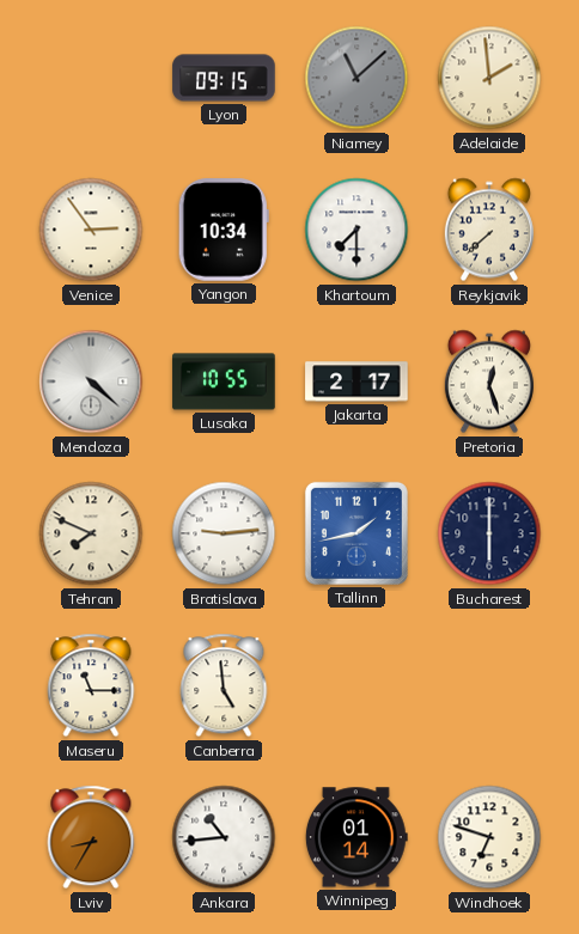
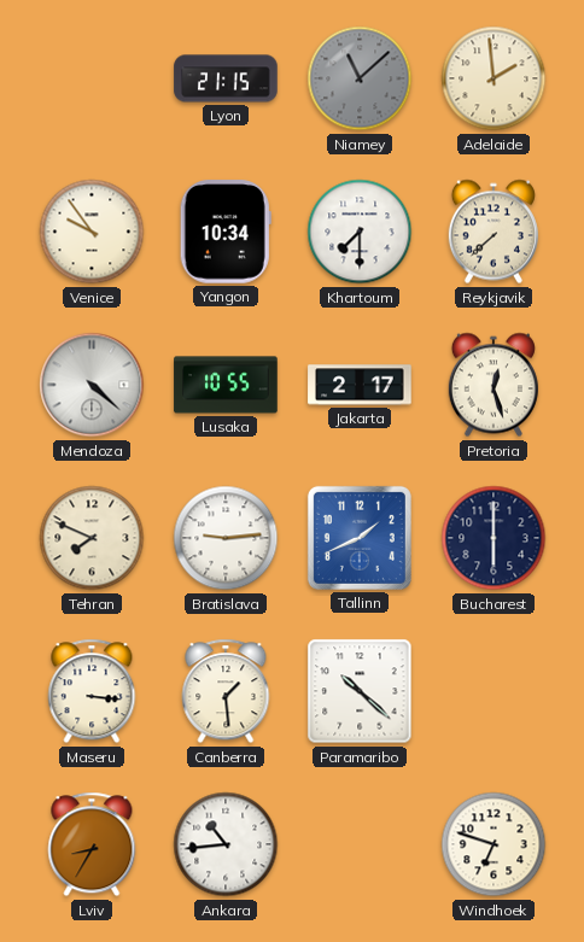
Lyon: 09:15 -> 21:15
Venice: 2:54 -> 9:54
Tallinn: 1:43 -> 1:41
Maseru: 11:15 -> 3:16
Canberra: 4:59 -> 1:29
Paramaribo: none -> 10:22
Winnipeg: 01:14 -> none
